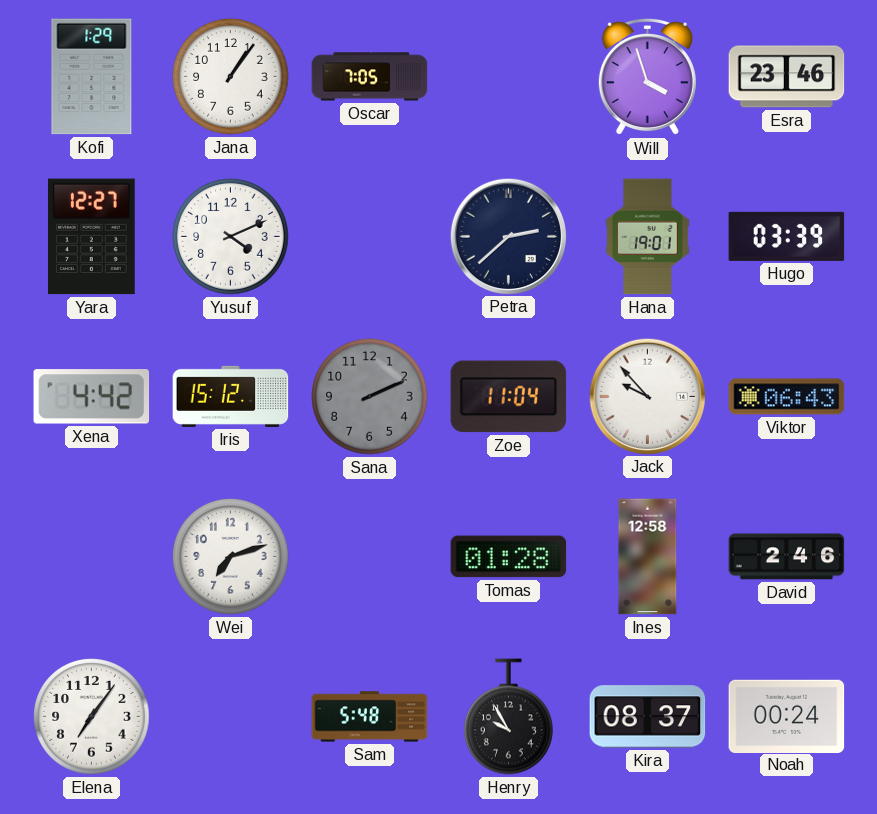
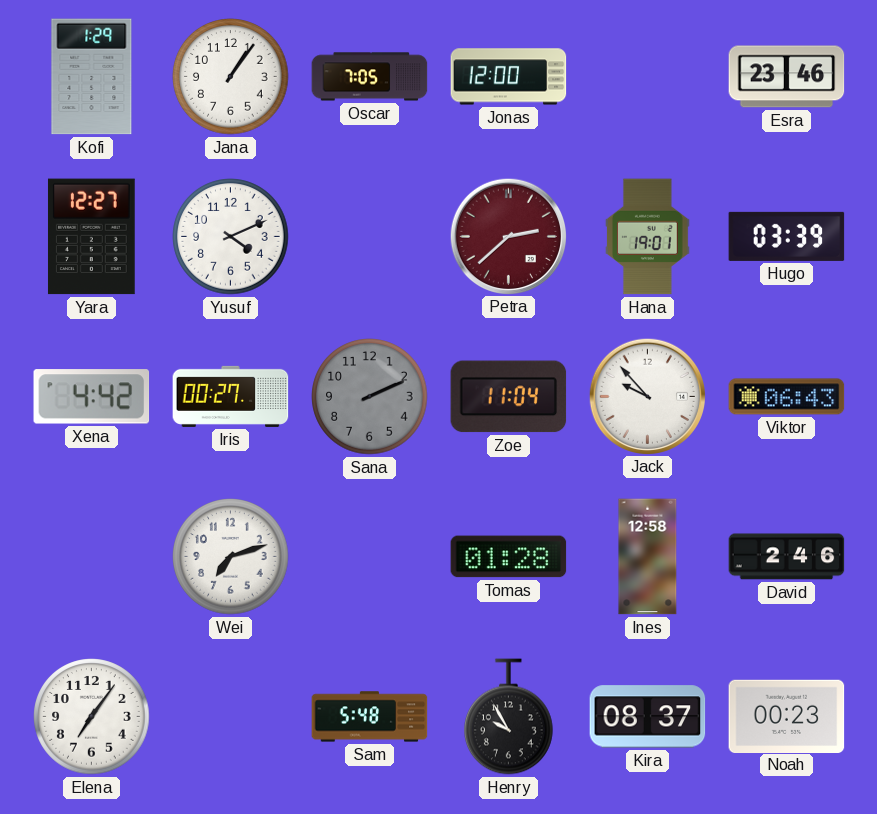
Jonas: none -> 12:00
Will: 3:57 -> none
Petra dial: navy -> burgundy
Iris: 15:12 -> 00:27
Noah: 00:24 -> 00:23
